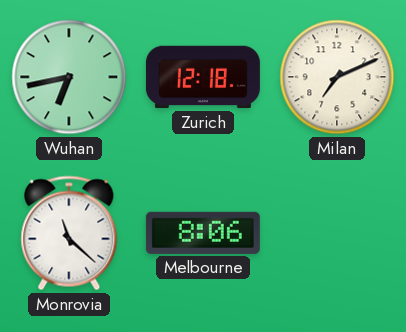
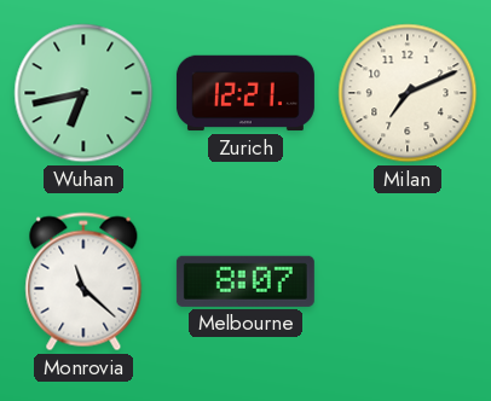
Zurich: 12:18 -> 12:21
Melbourne: 8:06 -> 8:07
